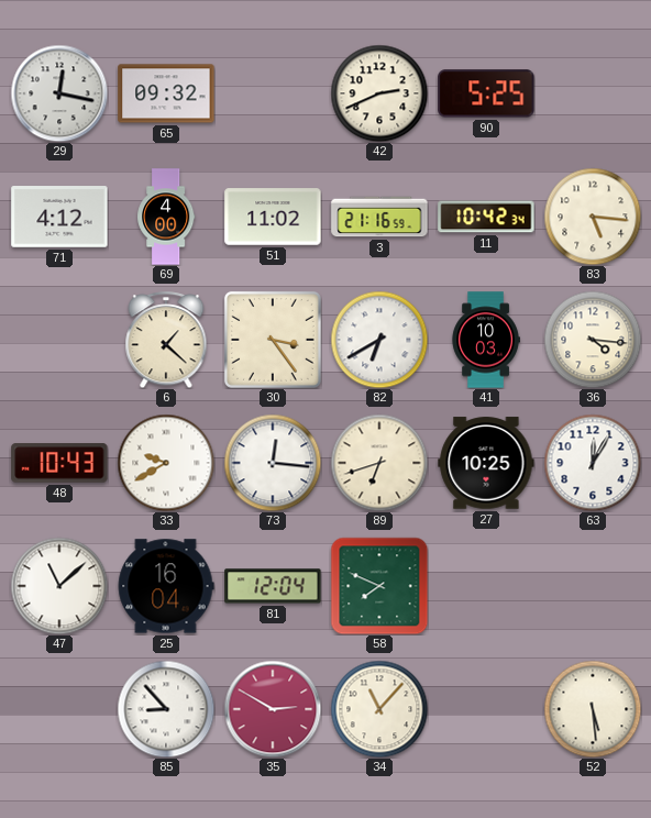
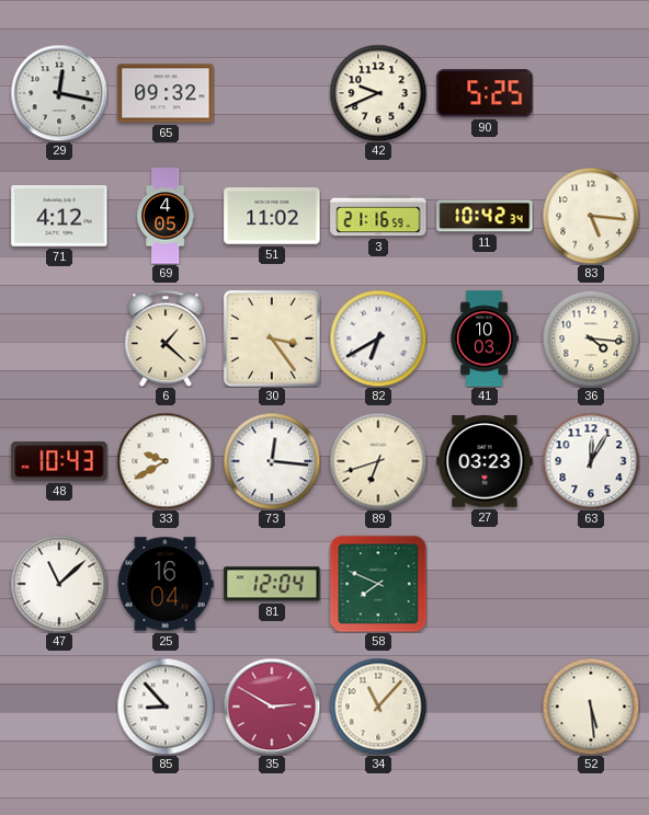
42: 2:41 -> 9:41
69: 4:00 -> 4:05
27: 10:25 -> 03:23
